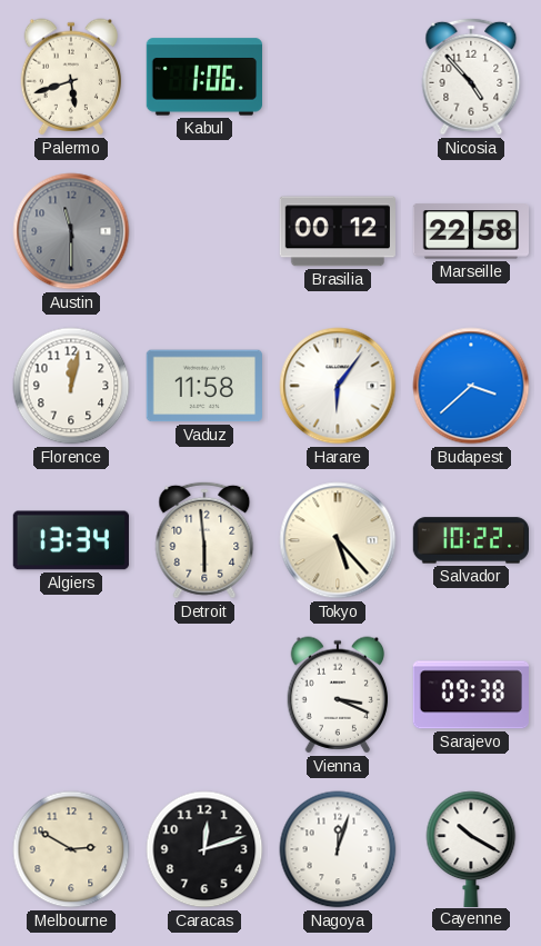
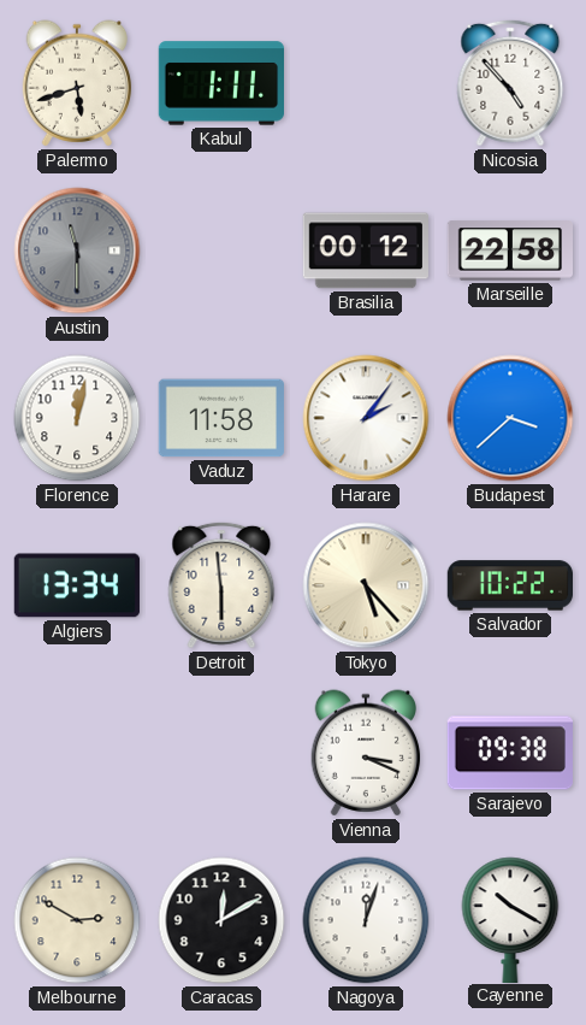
Kabul: 1:06 -> 1:11
Harare: 6:06 -> 2:06
Caracas: 12:12 -> 12:10
